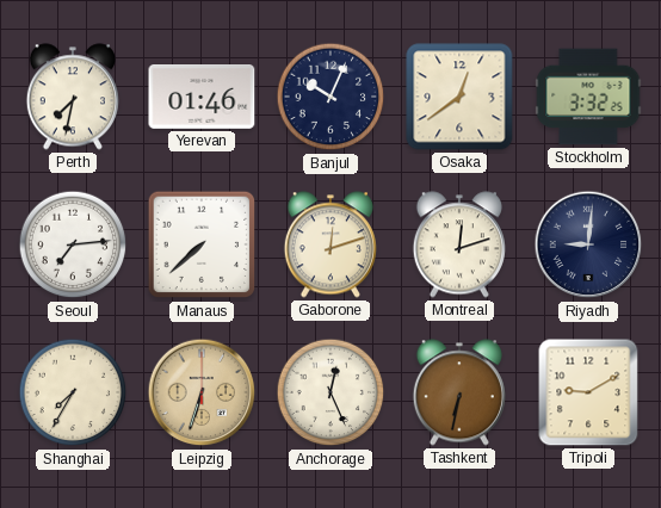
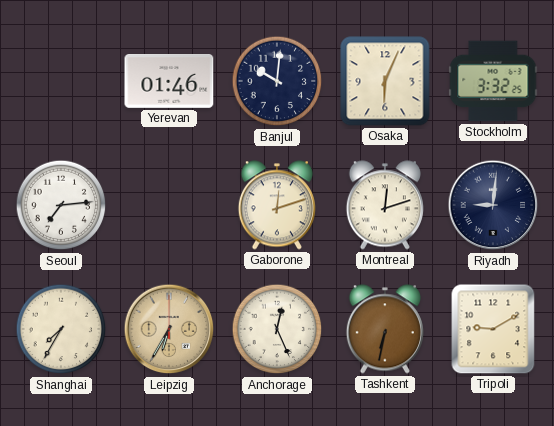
Perth: 7:32 -> none
Banjul: 10:04 -> 10:01
Osaka: 12:39 -> 6:04
Manaus: 7:38 -> none
Leipzig: 6:33 -> 6:35
